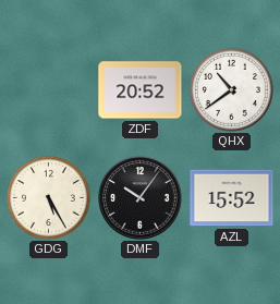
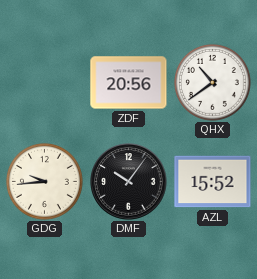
ZDF: 20:52 -> 20:56
GDG: 5:25 -> 9:44
